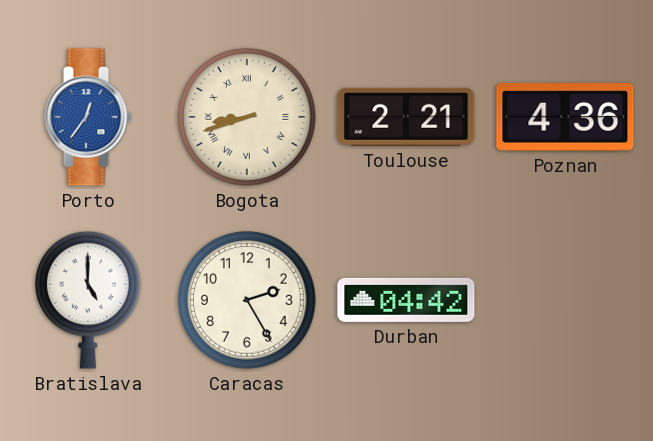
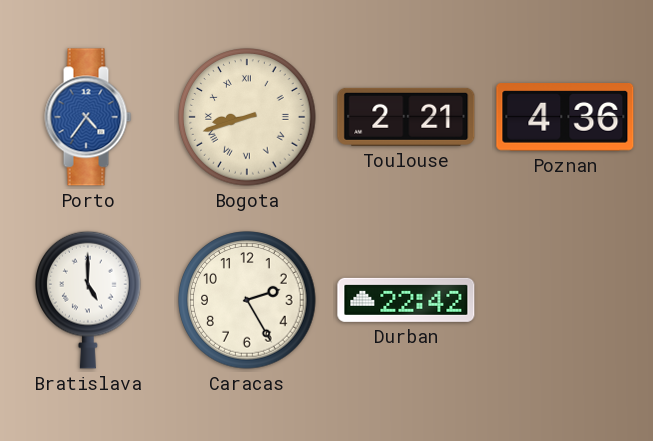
Porto: 12:36 -> 4:36
Durban: 04:42 -> 22:42
